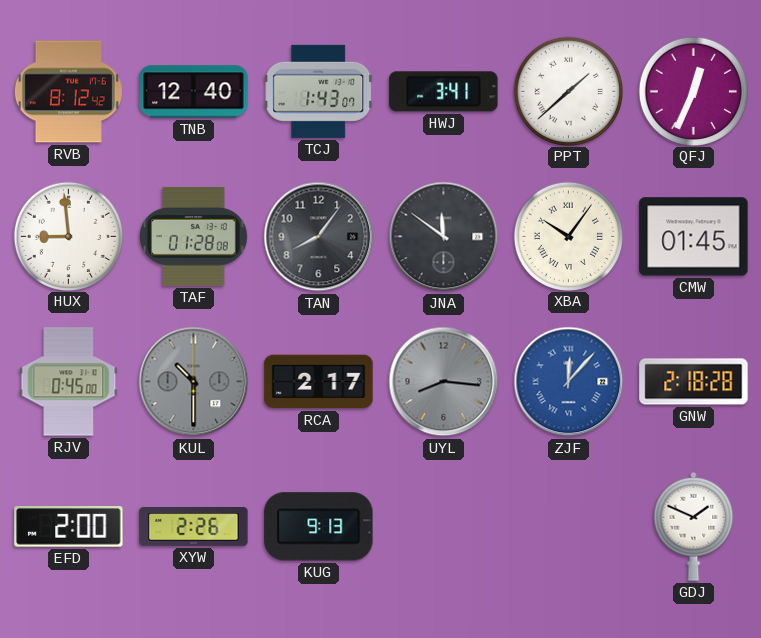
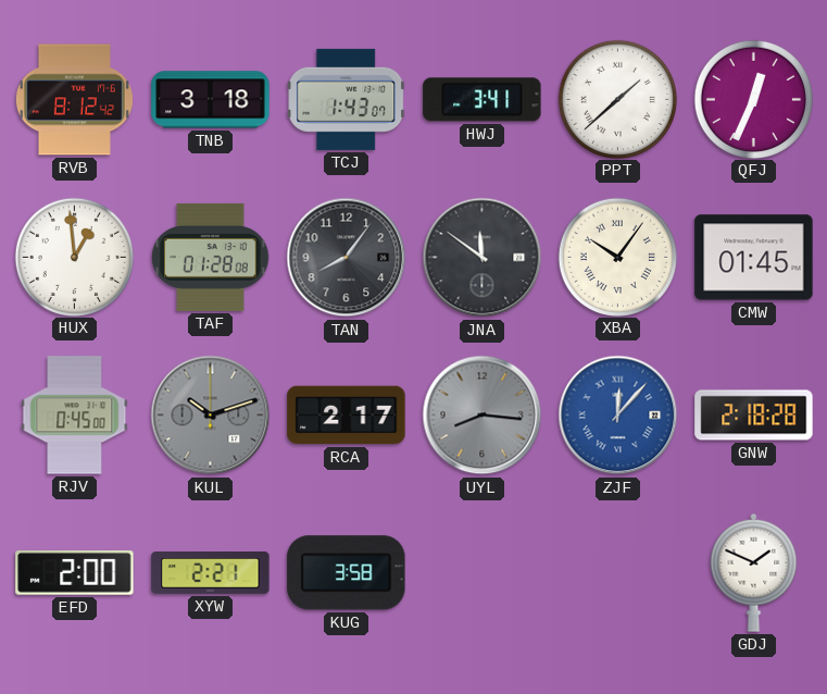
TNB: 12:40 -> 3:18
HUX: 8:59 -> 12:59
KUL: 10:30 -> 10:12
XYW: 2:26 -> 2:21
KUG: 9:13 -> 3:58
